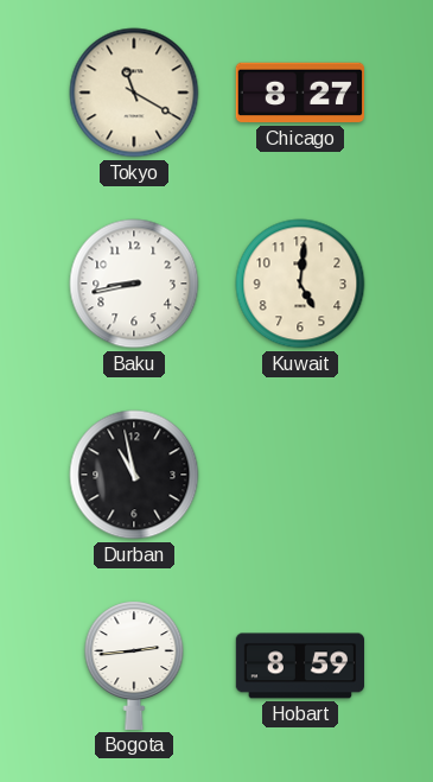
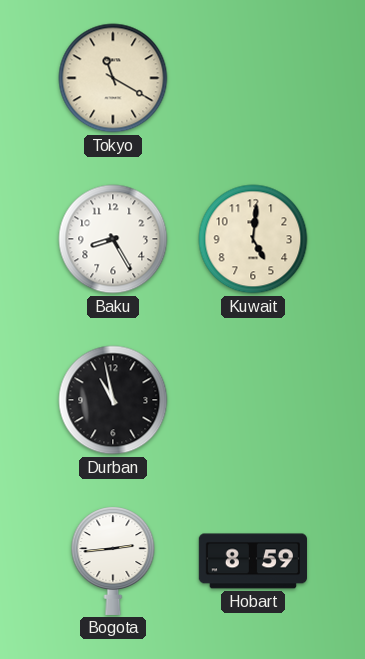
Chicago: 8:27 -> none
Baku: 8:43 -> 8:25
